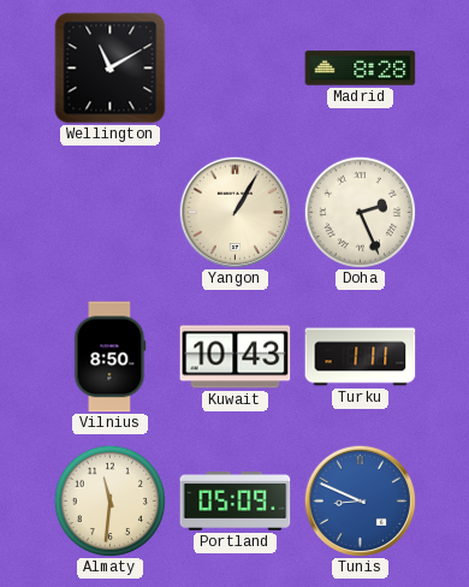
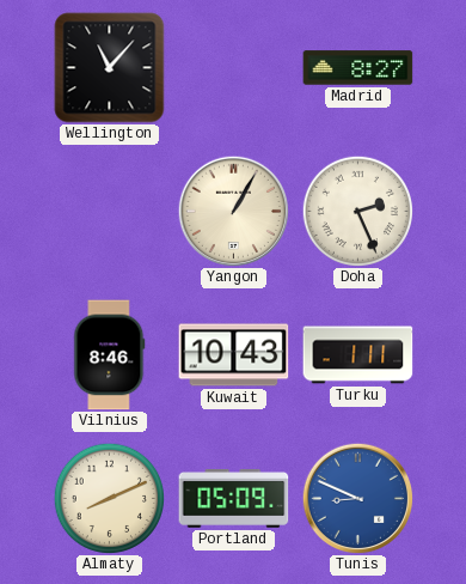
Wellington: 11:10 -> 11:07
Madrid: 8:28 -> 8:27
Vilnius: 8:50 -> 8:46
Almaty: 11:31 -> 8:11
